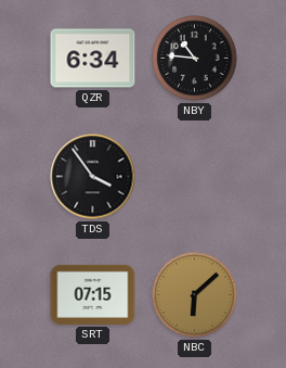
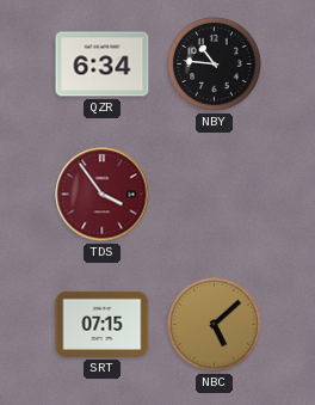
TDS dial: black -> burgundy
NBC: 6:08 -> 5:08
